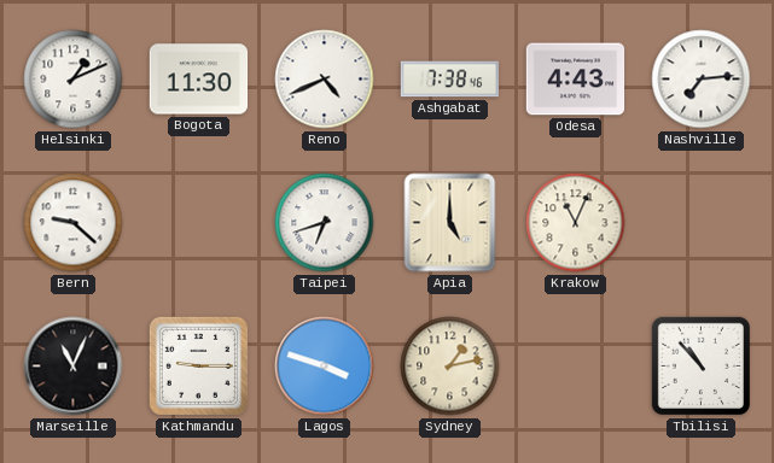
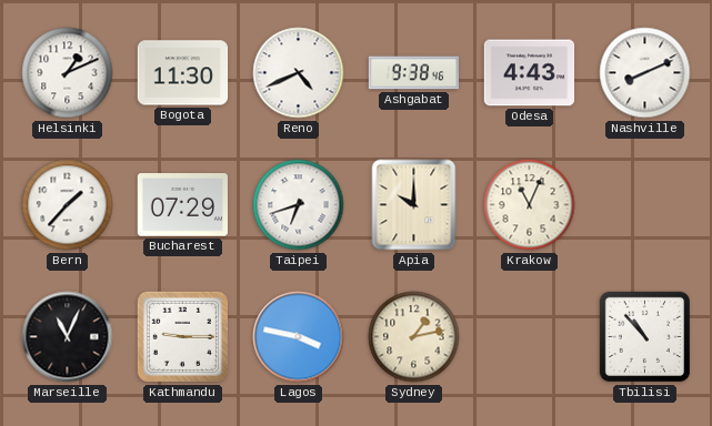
Ashgabat: 7:38 -> 9:38
Nashville: 7:14 -> 8:11
Bern: 9:22 -> 1:37
Bucharest: none -> 07:29
Apia: 5:00 -> 10:00
Lagos: 3:48 -> 3:47
